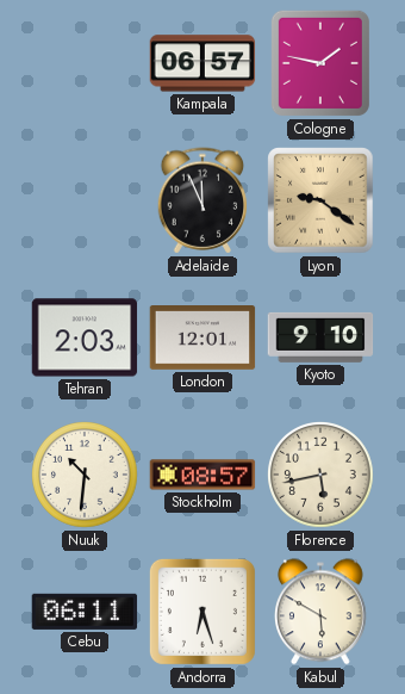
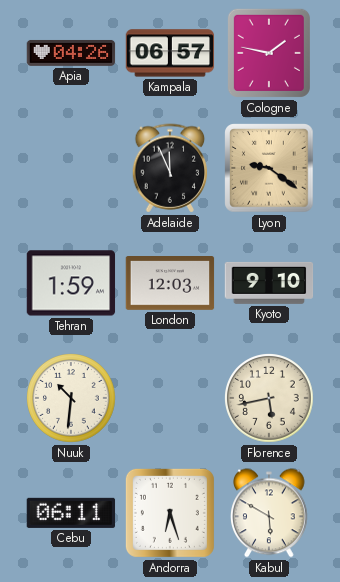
Apia: none -> 04:26
Tehran: 2:03 -> 1:59
London: 12:01 -> 12:03
Stockholm: 08:57 -> none
